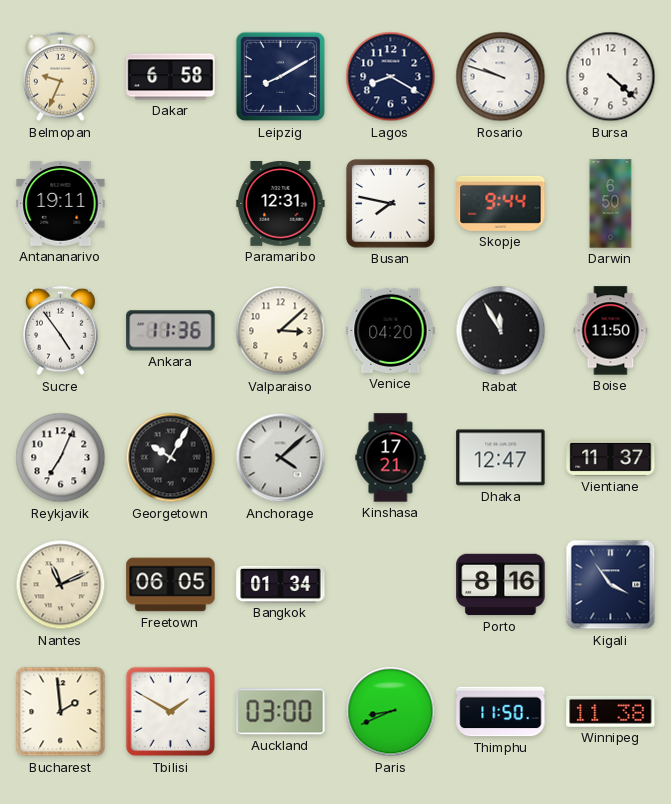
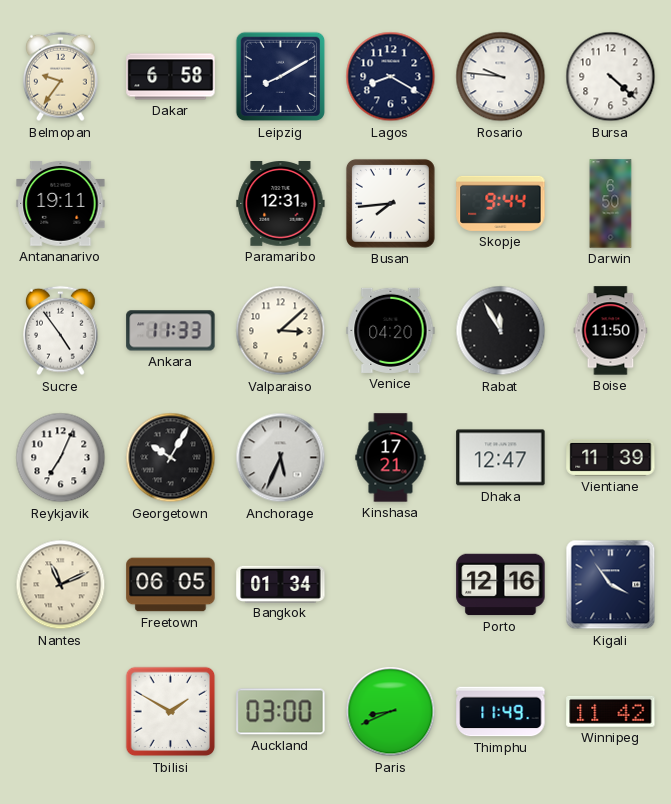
Belmopan: 9:34 -> 9:36
Rosario: 9:48 -> 9:46
Busan: 7:47 -> 7:44
Ankara: 11:36 -> 11:33
Anchorage: 4:08 -> 5:34
Vientiane: 11:37 -> 11:39
Porto: 8:16 -> 12:16
Bucharest: 1:59 -> none
Thimphu: 11:50 -> 11:49
Winnipeg: 11:38 -> 11:42
